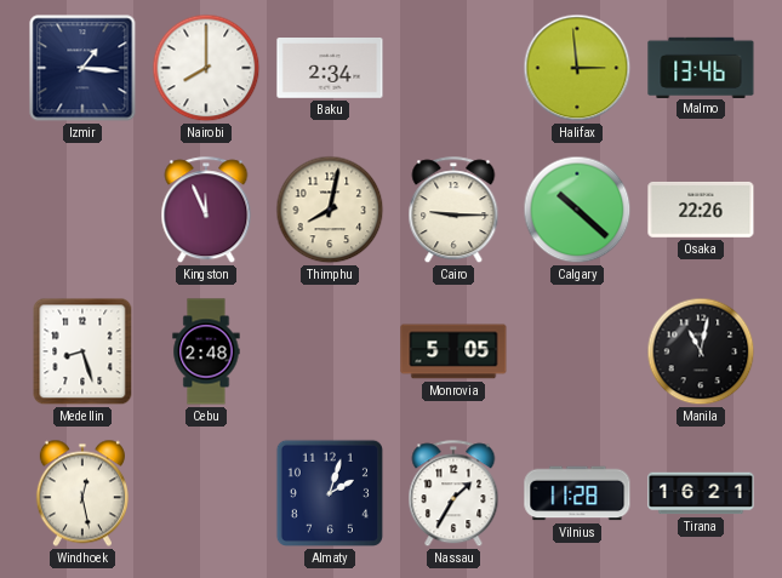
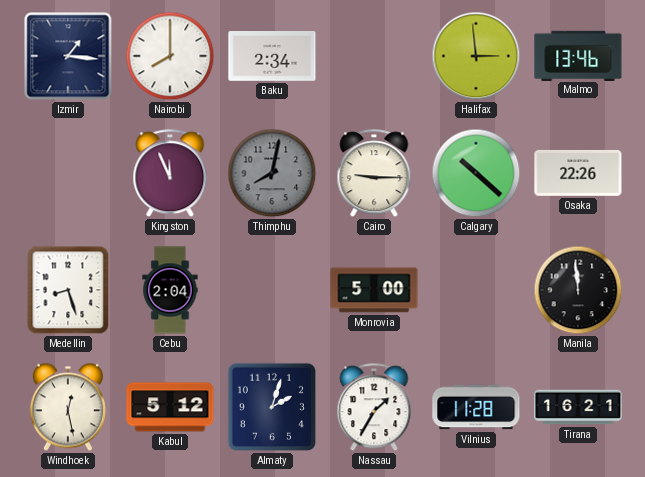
Thimphu dial: cream -> grey
Cebu: 2:48 -> 2:04
Monrovia: 5:05 -> 5:00
Manila: 11:02 -> 11:59
Kabul: none -> 5:12
